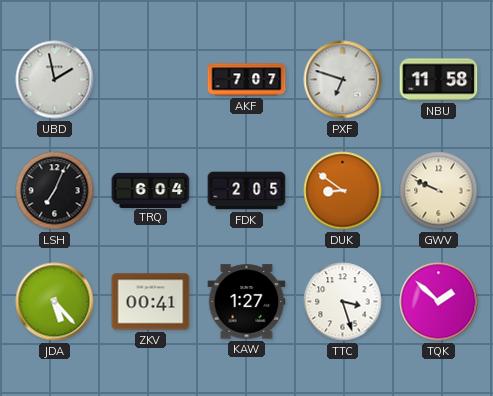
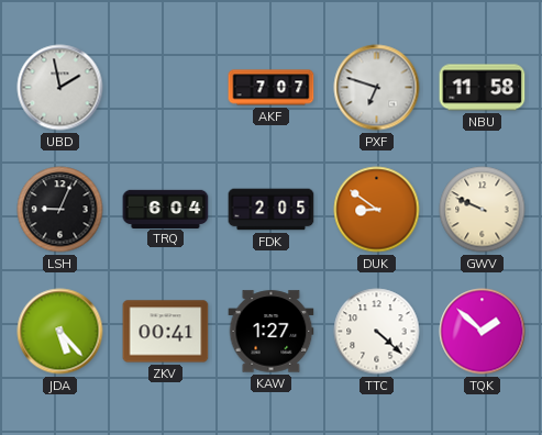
LSH: 7:04 -> 9:04
TTC: 3:27 -> 4:22
